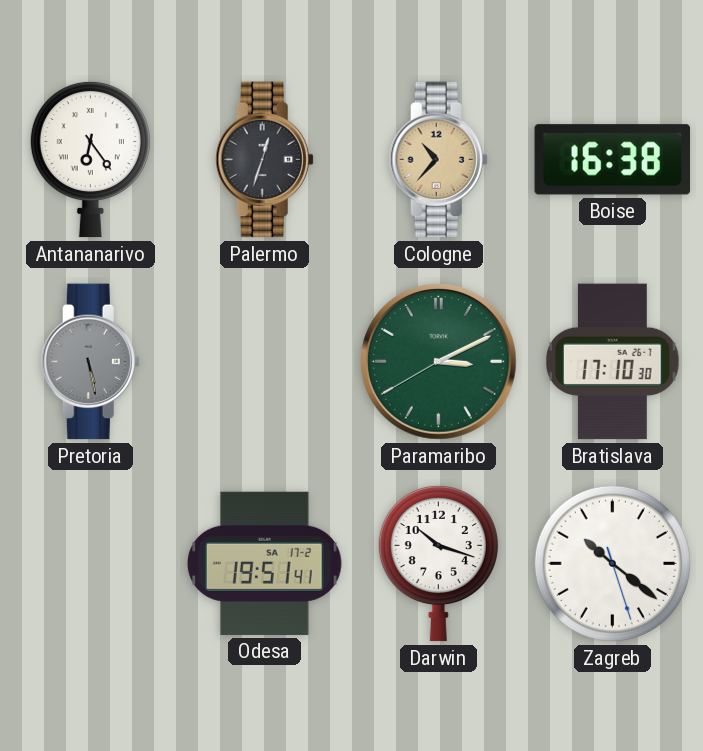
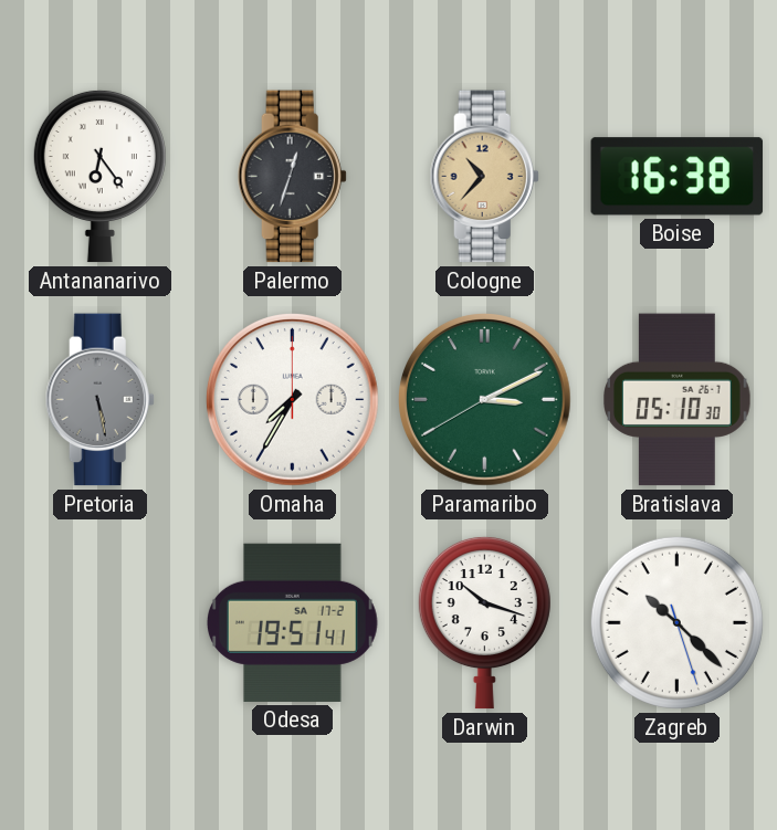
Omaha: none -> 7:35
Bratislava: 17:10 -> 05:10
Zagreb: 10:21 -> 10:22
